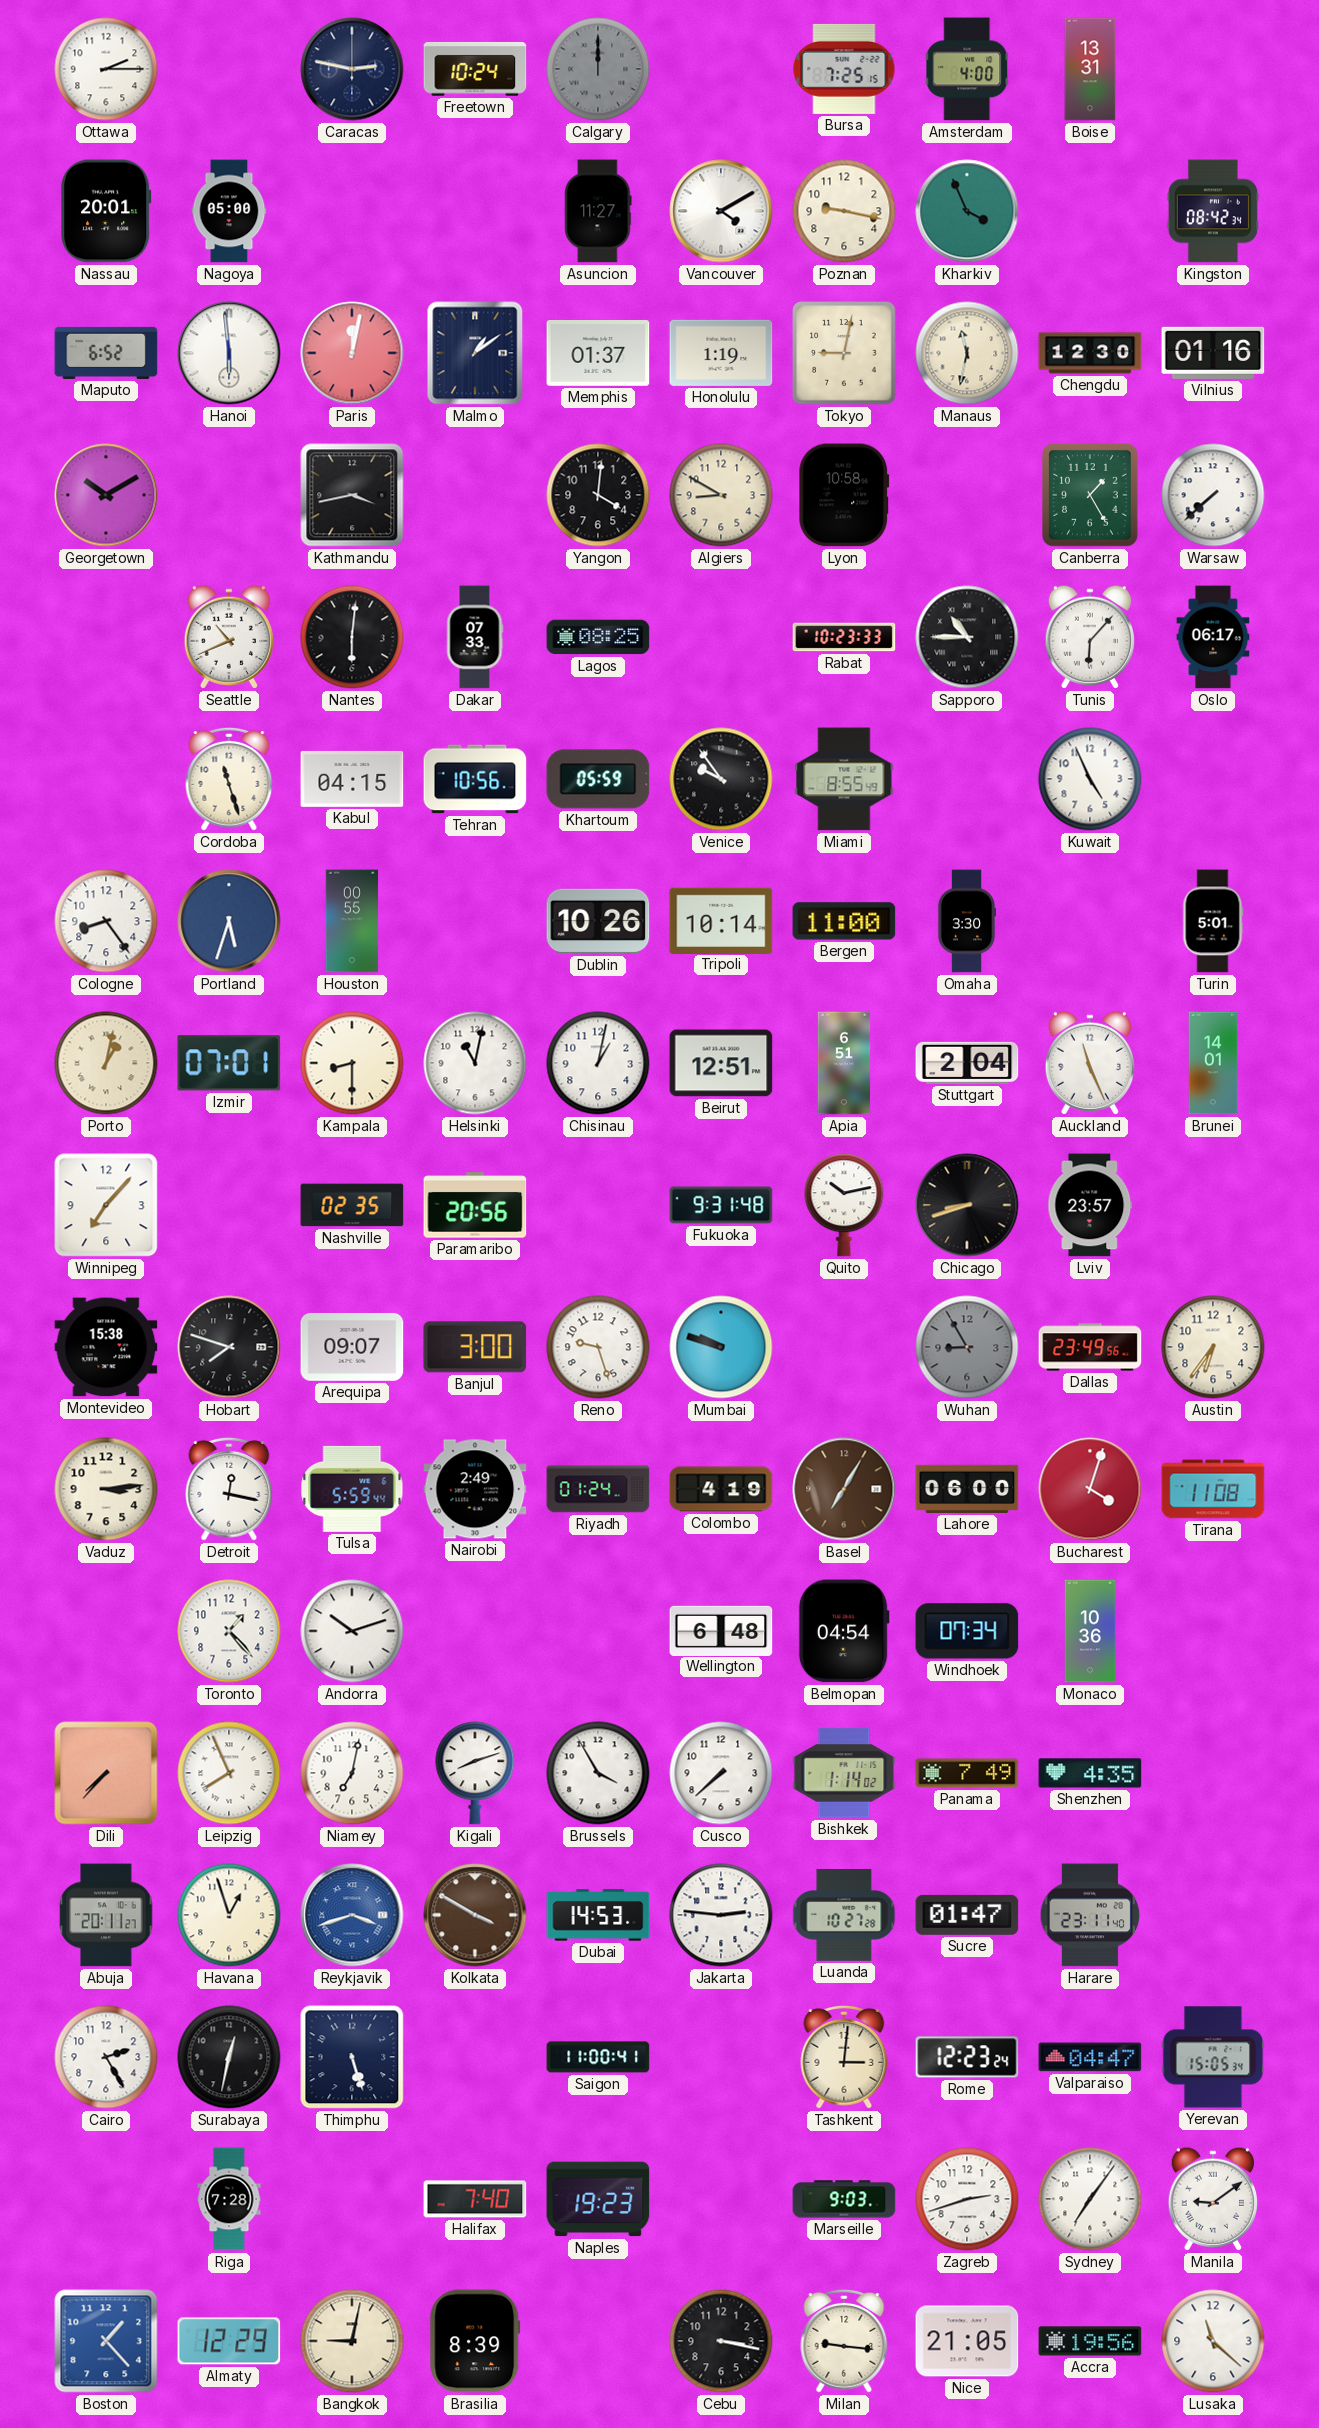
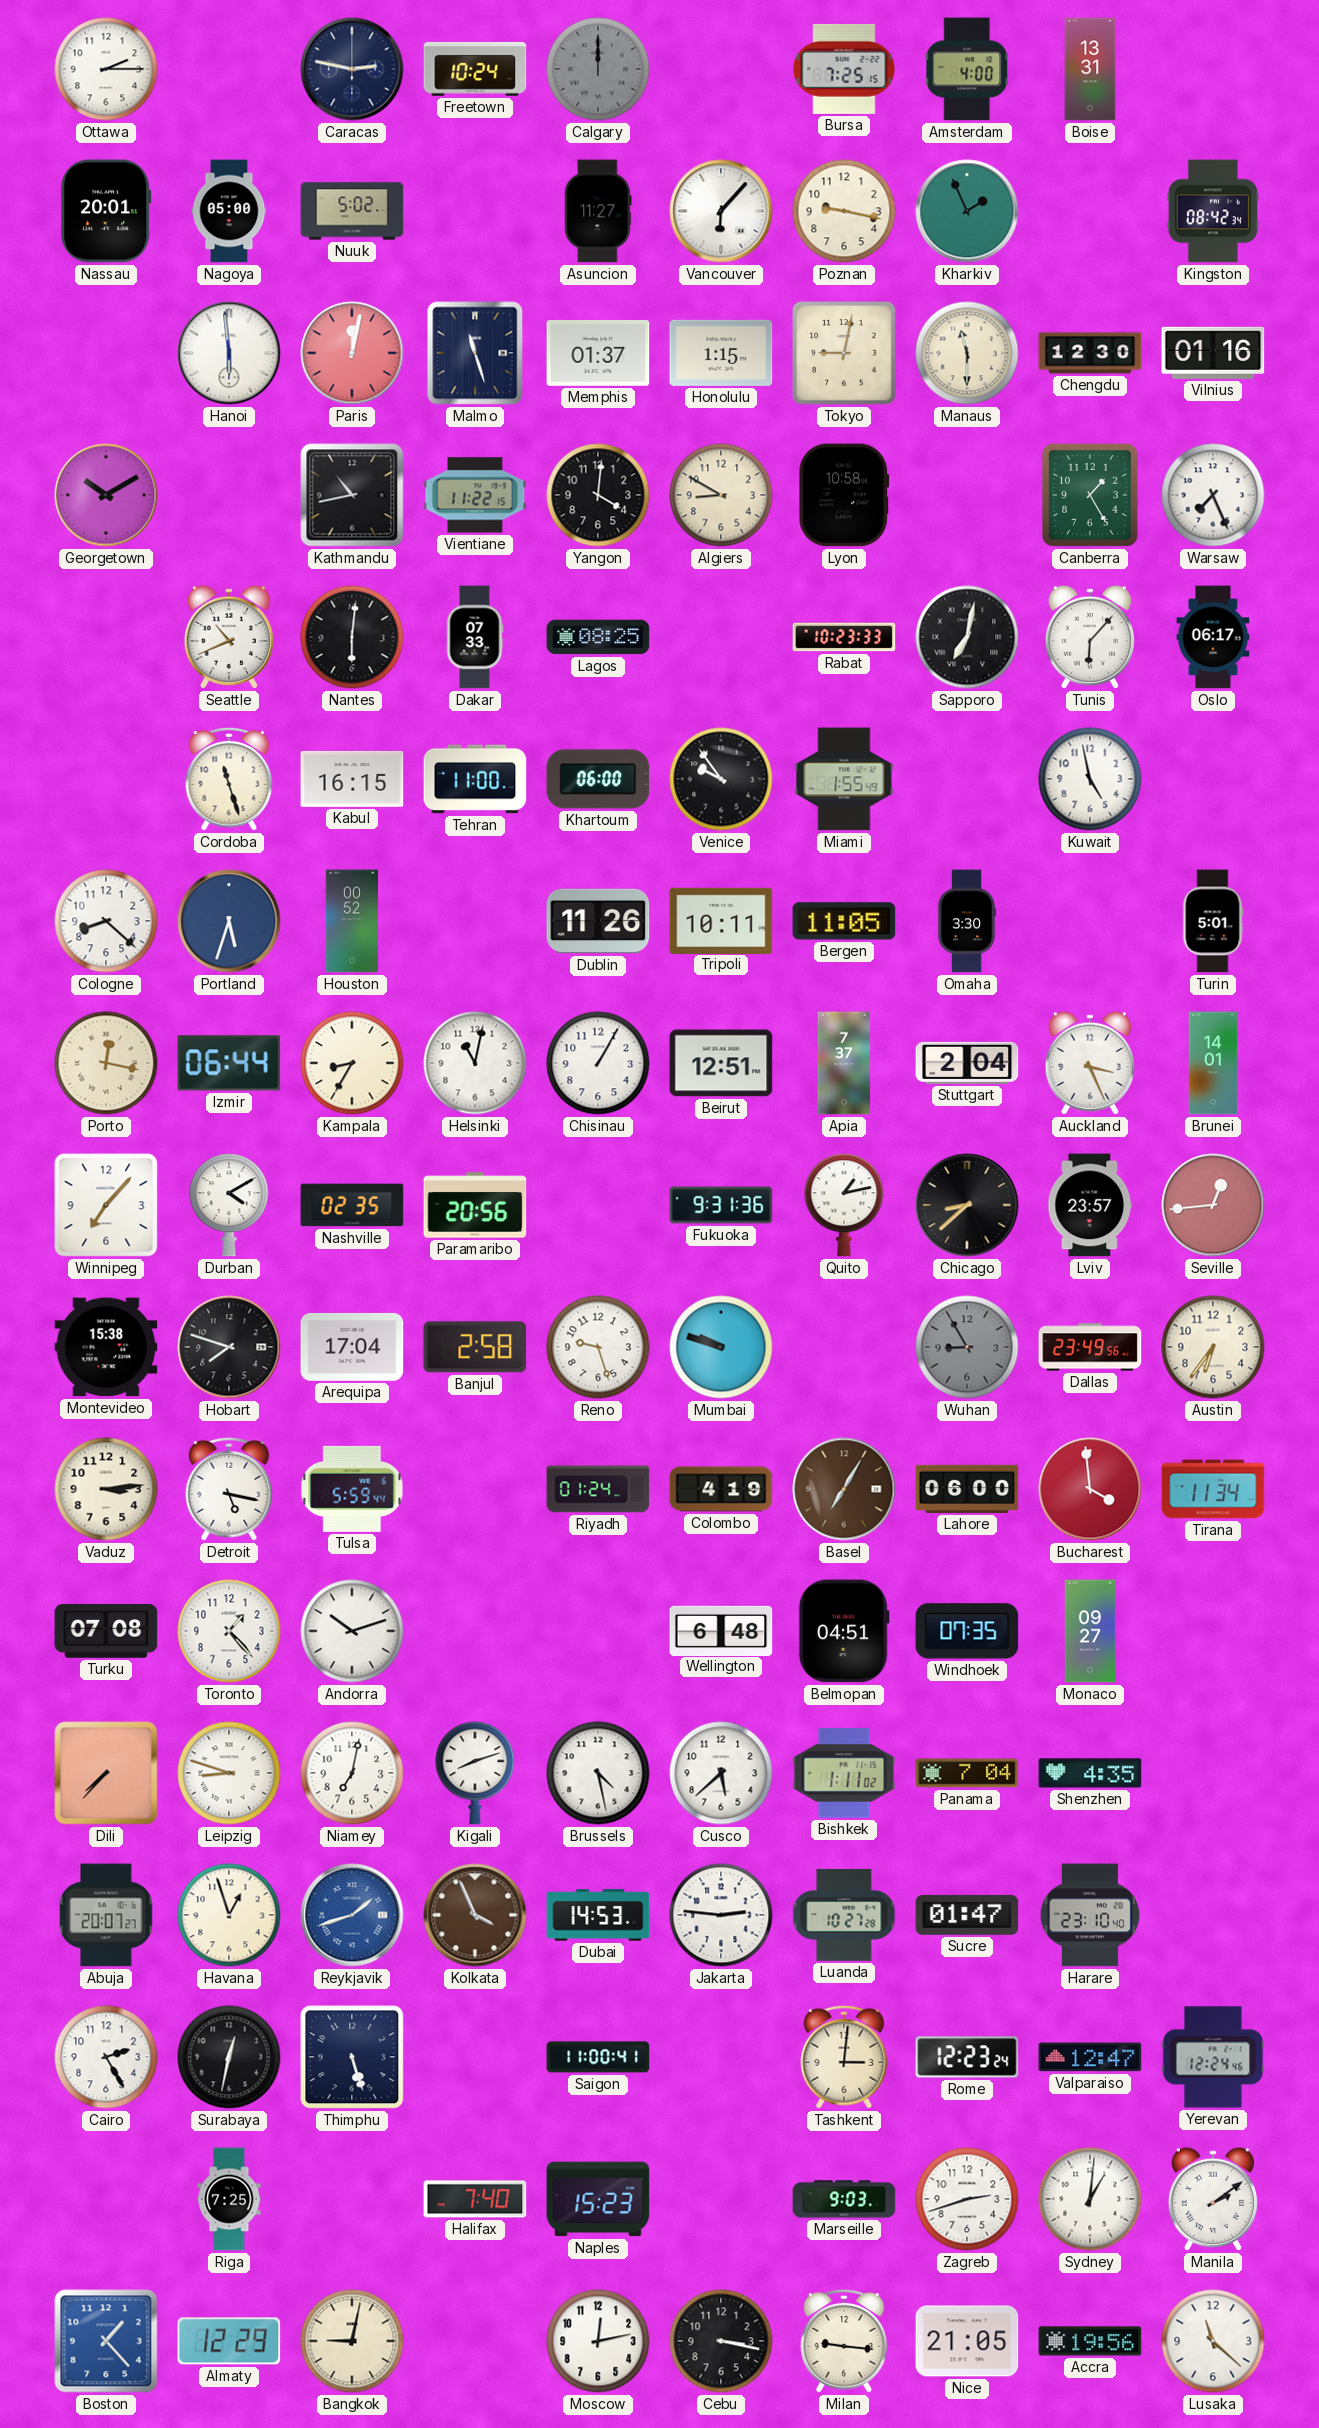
Nuuk: none -> 5:02
Vancouver: 4:10 -> 6:07
Kharkiv: 3:56 -> 1:56
Maputo: 6:52 -> none
Malmo: 1:09 -> 11:27
Honolulu: 1:19 -> 1:15
Manaus: 11:32 -> 11:30
Kathmandu: 3:43 -> 10:43
Vientiane: none -> 11:22
Warsaw: 7:38 -> 7:26
Sapporo: 10:45 -> 7:02
Kabul: 04:15 -> 16:15
Tehran: 10:56 -> 11:00
Khartoum: 05:59 -> 06:00
Miami: 8:55 -> 1:55
Kuwait: 4:56 -> 4:58
Cologne: 8:24 -> 8:22
Houston: 00:55 -> 00:52
Dublin: 10:26 -> 11:26
Tripoli: 10:14 -> 10:11
Bergen: 11:00 -> 11:05
Porto: 1:02 -> 12:17
Izmir: 07:01 -> 06:44
Kampala: 8:30 -> 8:35
Chisinau: 1:02 -> 1:05
Apia: 6:51 -> 7:37
Auckland: 11:26 -> 3:26
Durban: none -> 4:10
Fukuoka: 9:31:48 -> 9:31:36
Quito: 10:13 -> 1:13
Chicago: 8:42 -> 8:38
Seville: none -> 12:44
Arequipa: 09:07 -> 17:04
Banjul: 3:00 -> 2:58
Detroit: 12:17 -> 5:17
Nairobi: 2:49 -> none
Bucharest: 4:03 -> 3:59
Tirana: 11:08 -> 11:34
Turku: none -> 07:08
Belmopan: 04:54 -> 04:51
Windhoek: 07:34 -> 07:35
Monaco: 10:36 -> 09:27
Leipzig: 7:56 -> 8:48
Brussels: 3:55 -> 4:28
Cusco: 7:38 -> 5:38
Bishkek: 1:14 -> 1:11
Panama: 7:49 -> 7:04
Abuja: 20:11 -> 20:07
Reykjavik: 3:42 -> 1:42
Kolkata: 3:50 -> 3:56
Harare: 23:11 -> 23:10
Valparaiso: 04:47 -> 12:47
Yerevan: 15:05 -> 12:24
Riga: 7:28 -> 7:25
Naples: 19:23 -> 15:23
Sydney: 7:06 -> 1:01
Manila: 9:09 -> 2:09
Brasilia: 8:39 -> none
Moscow: none -> 12:13
